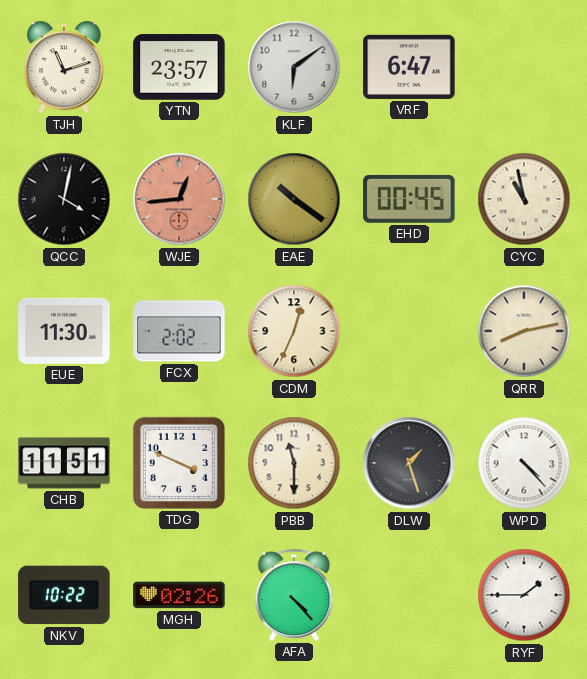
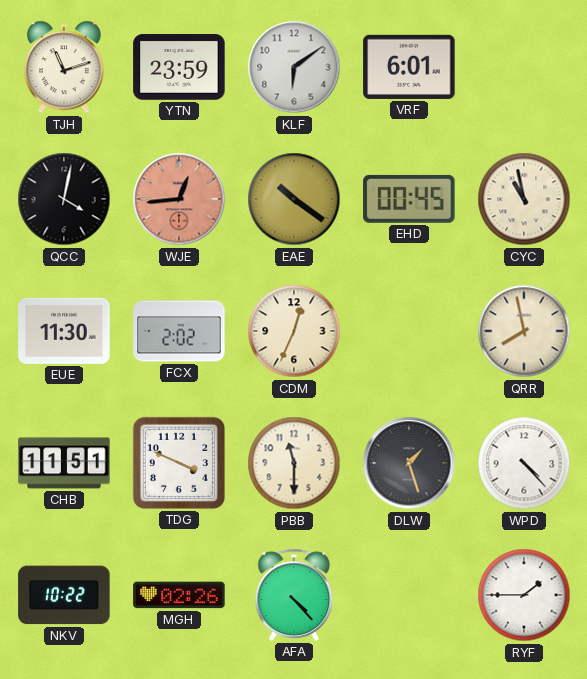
YTN: 23:57 -> 23:59
VRF: 6:47 -> 6:01
QRR: 8:13 -> 7:58
